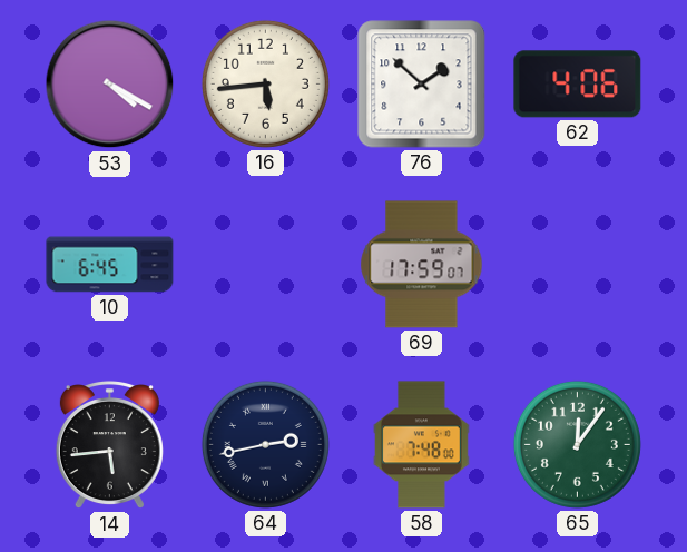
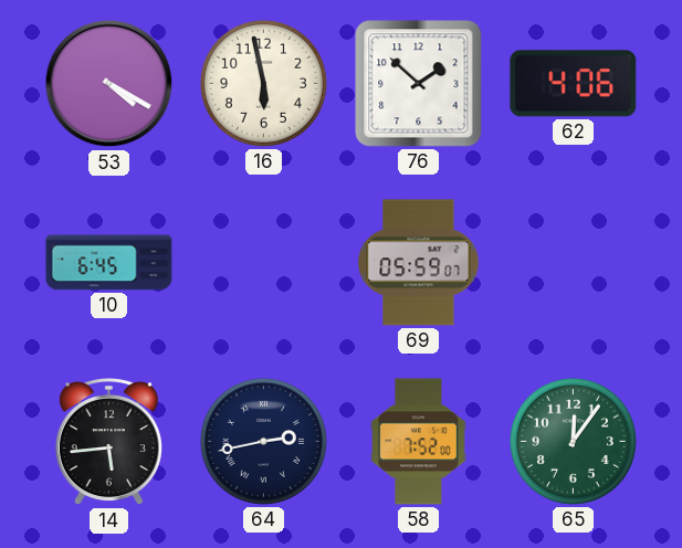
16: 5:44 -> 5:58
69: 17:59 -> 05:59
58: 7:48 -> 7:52
